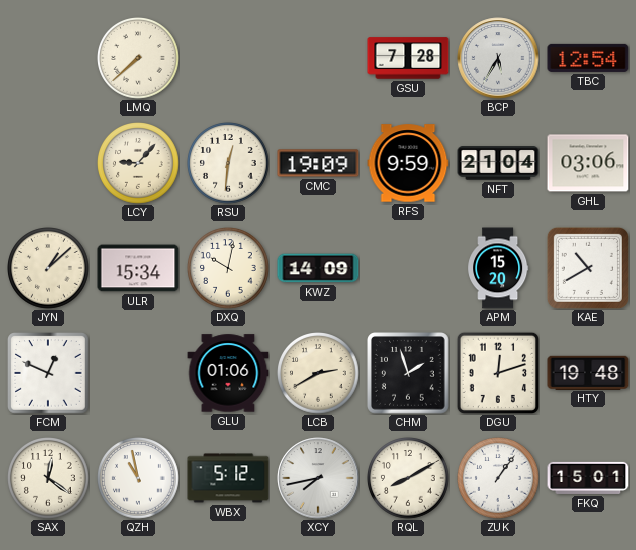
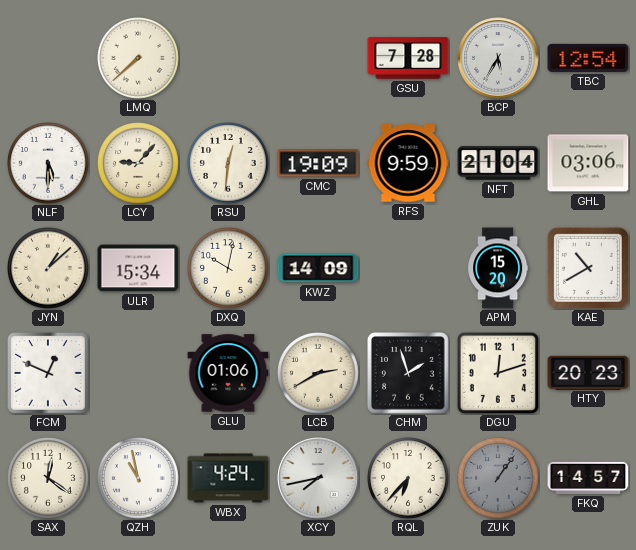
NLF: none -> 5:30
HTY: 19:48 -> 20:23
WBX: 5:12 -> 4:24
RQL: 8:10 -> 6:37
ZUK dial: white -> grey
FKQ: 15:01 -> 14:57
